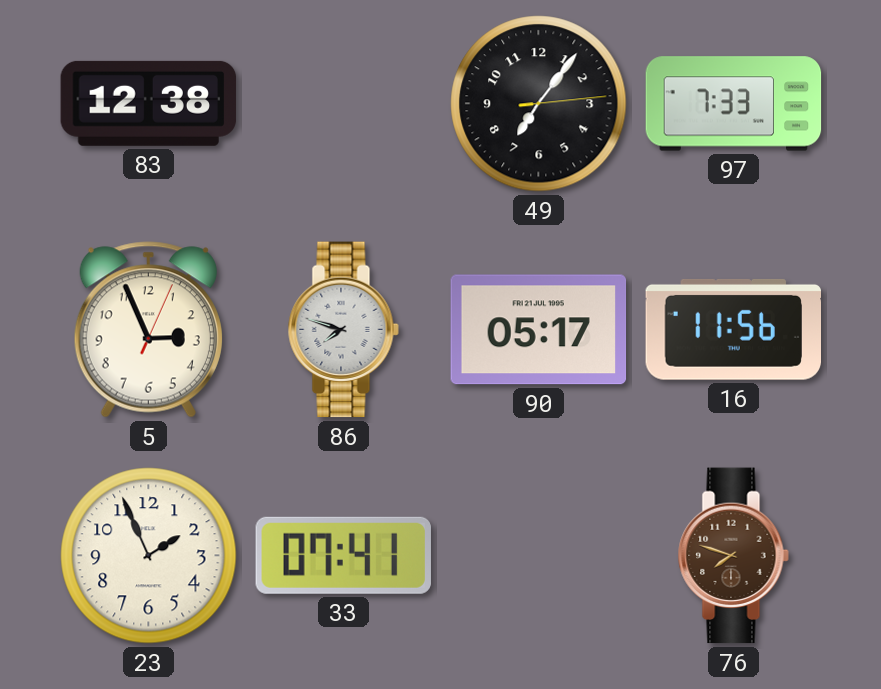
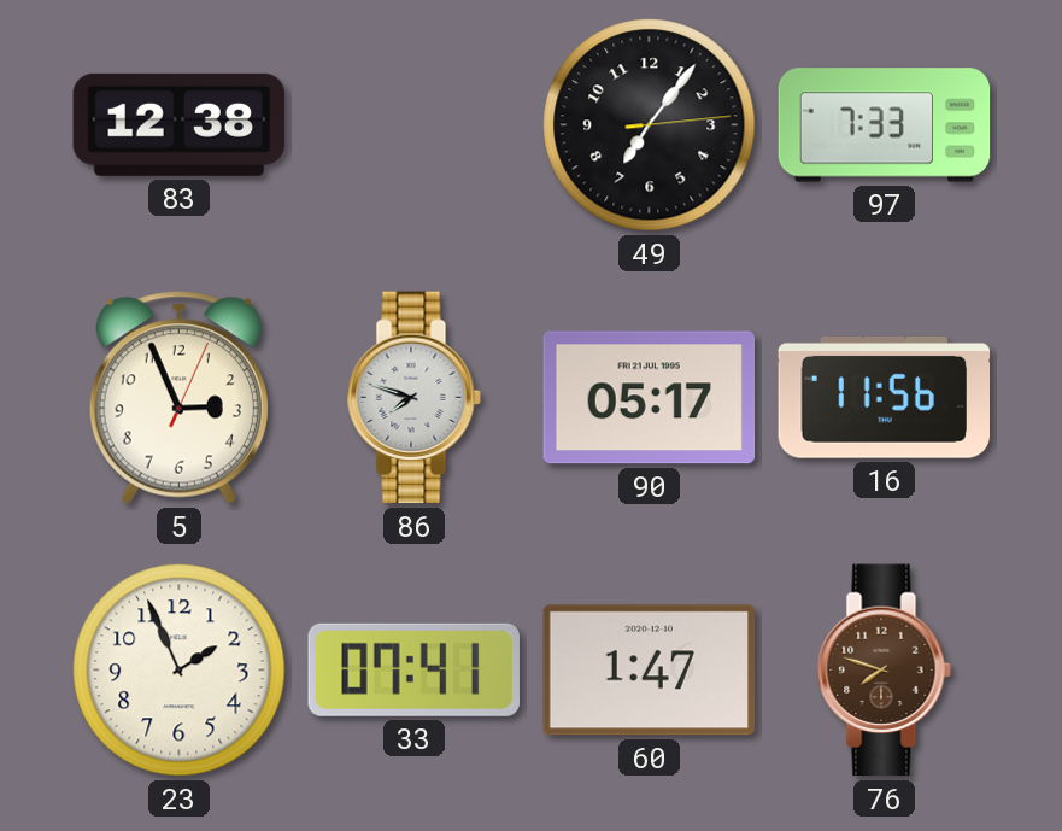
60: none -> 1:47
